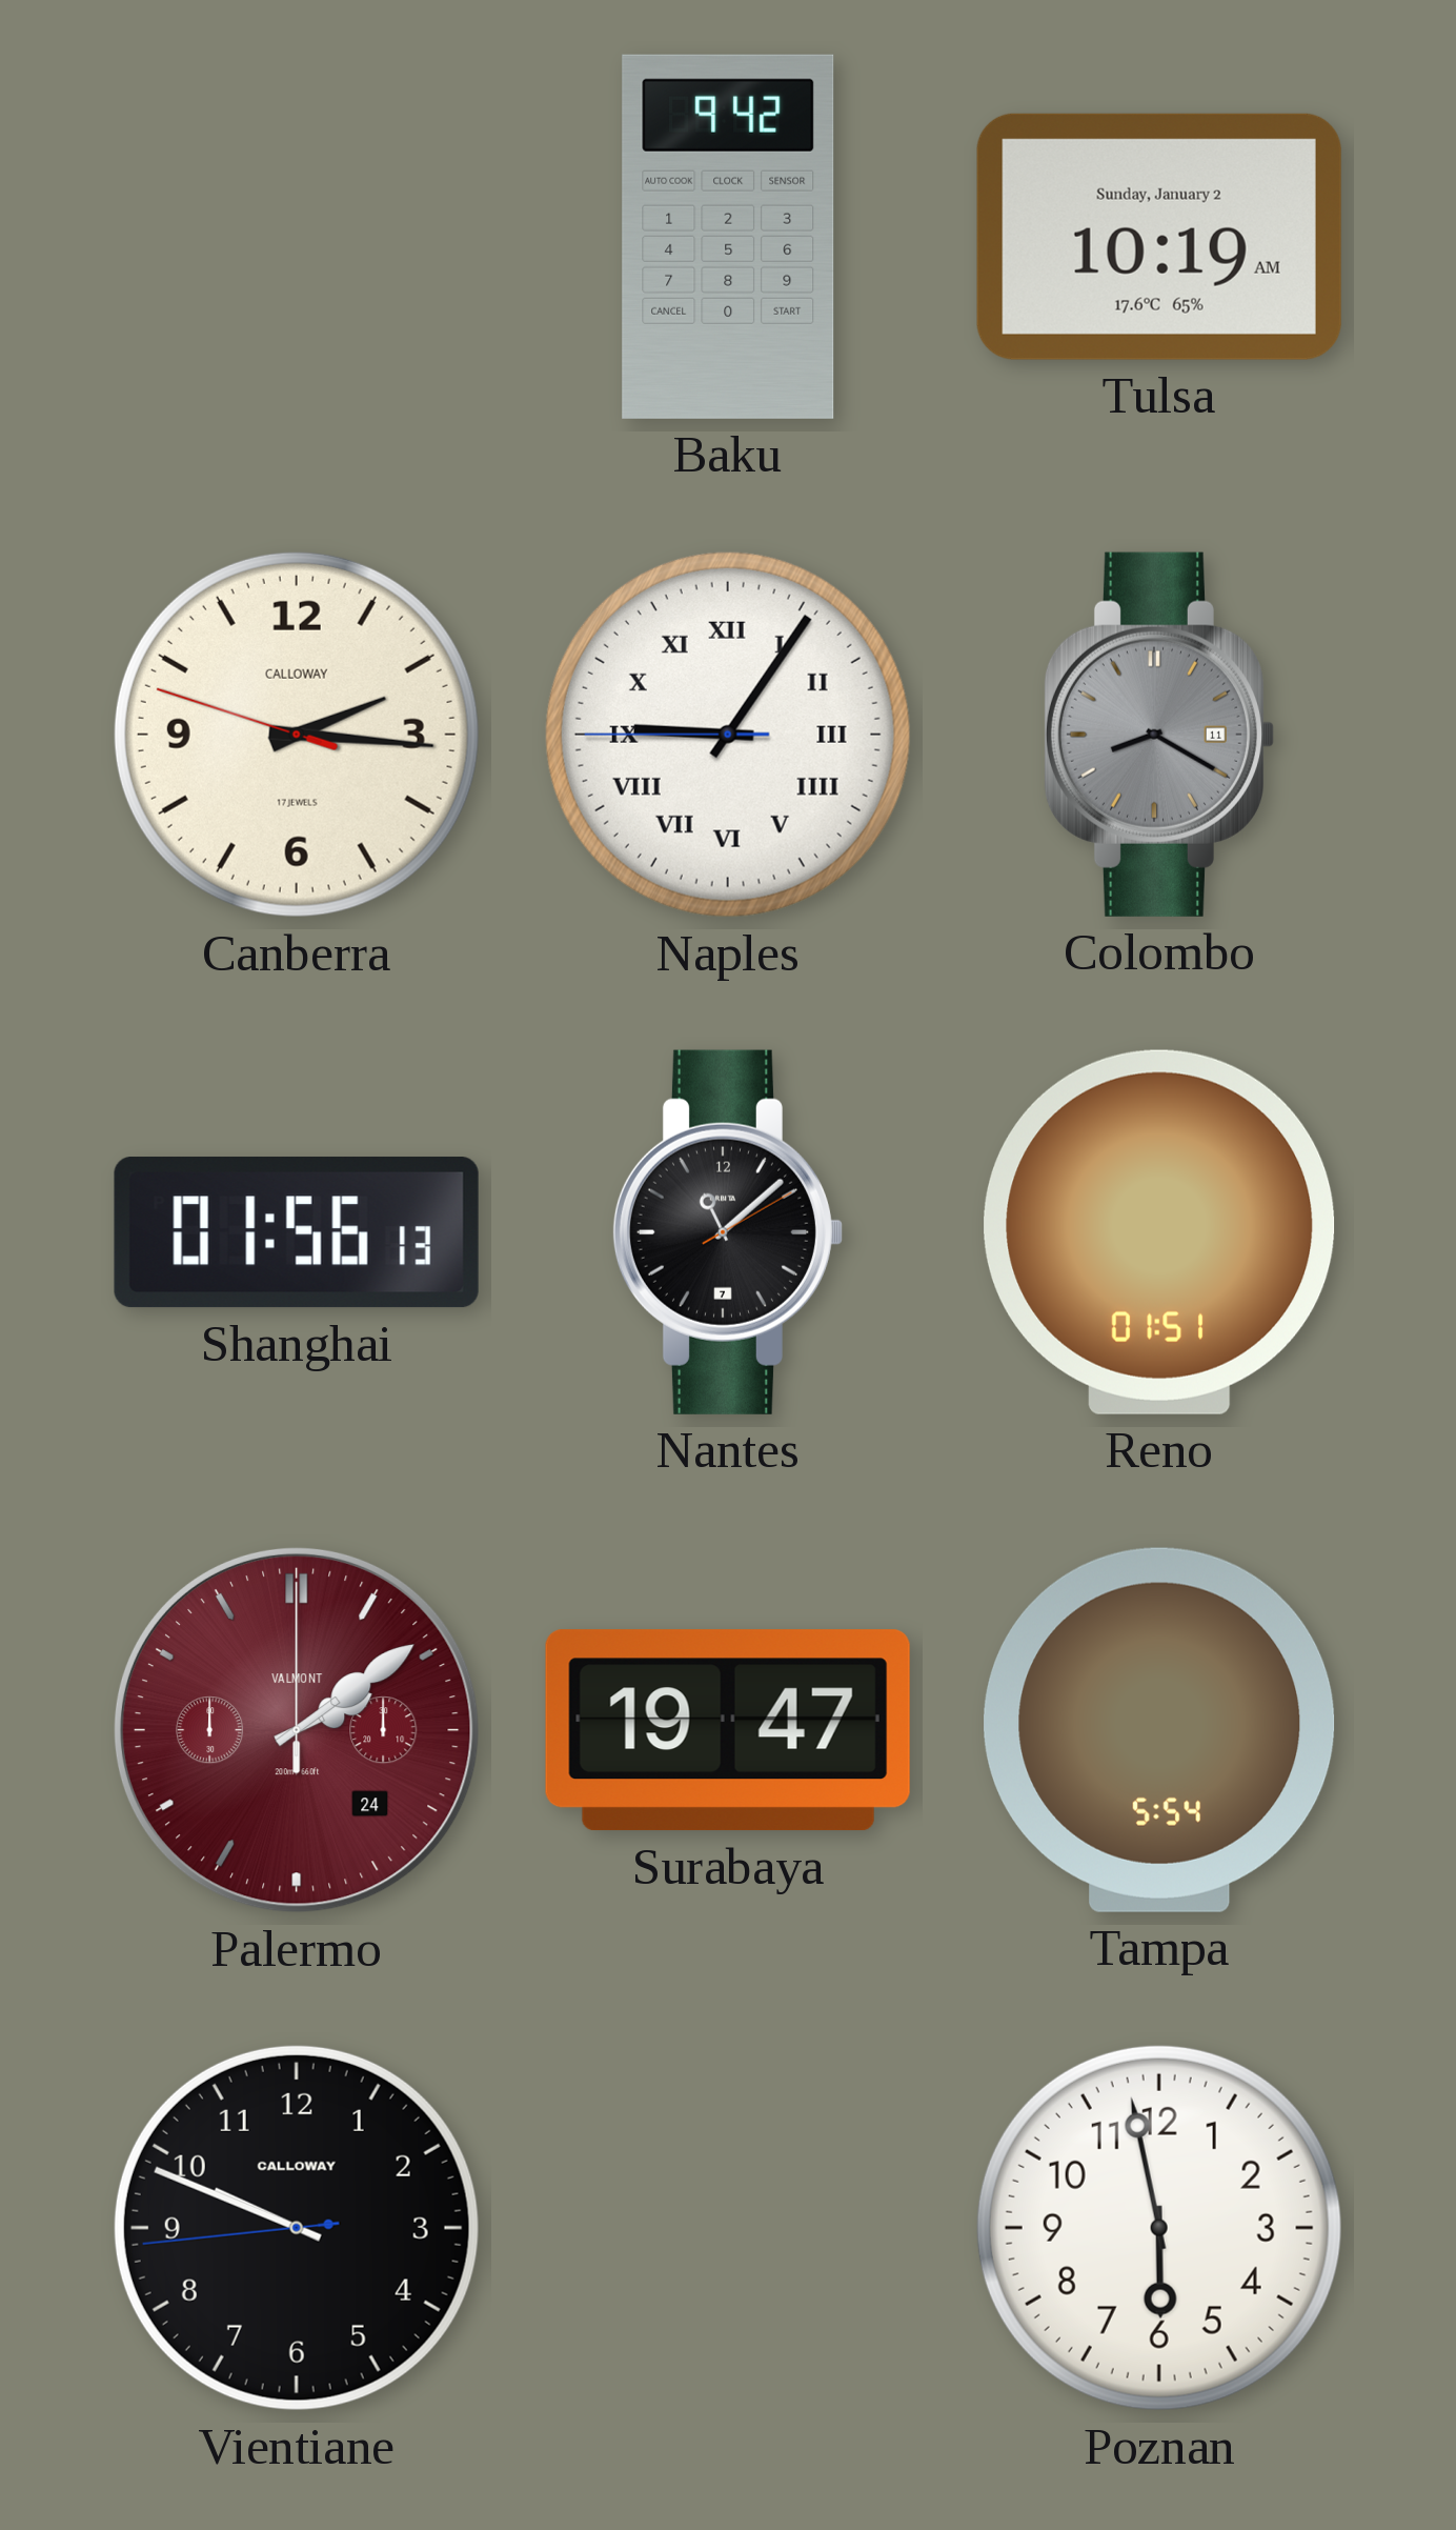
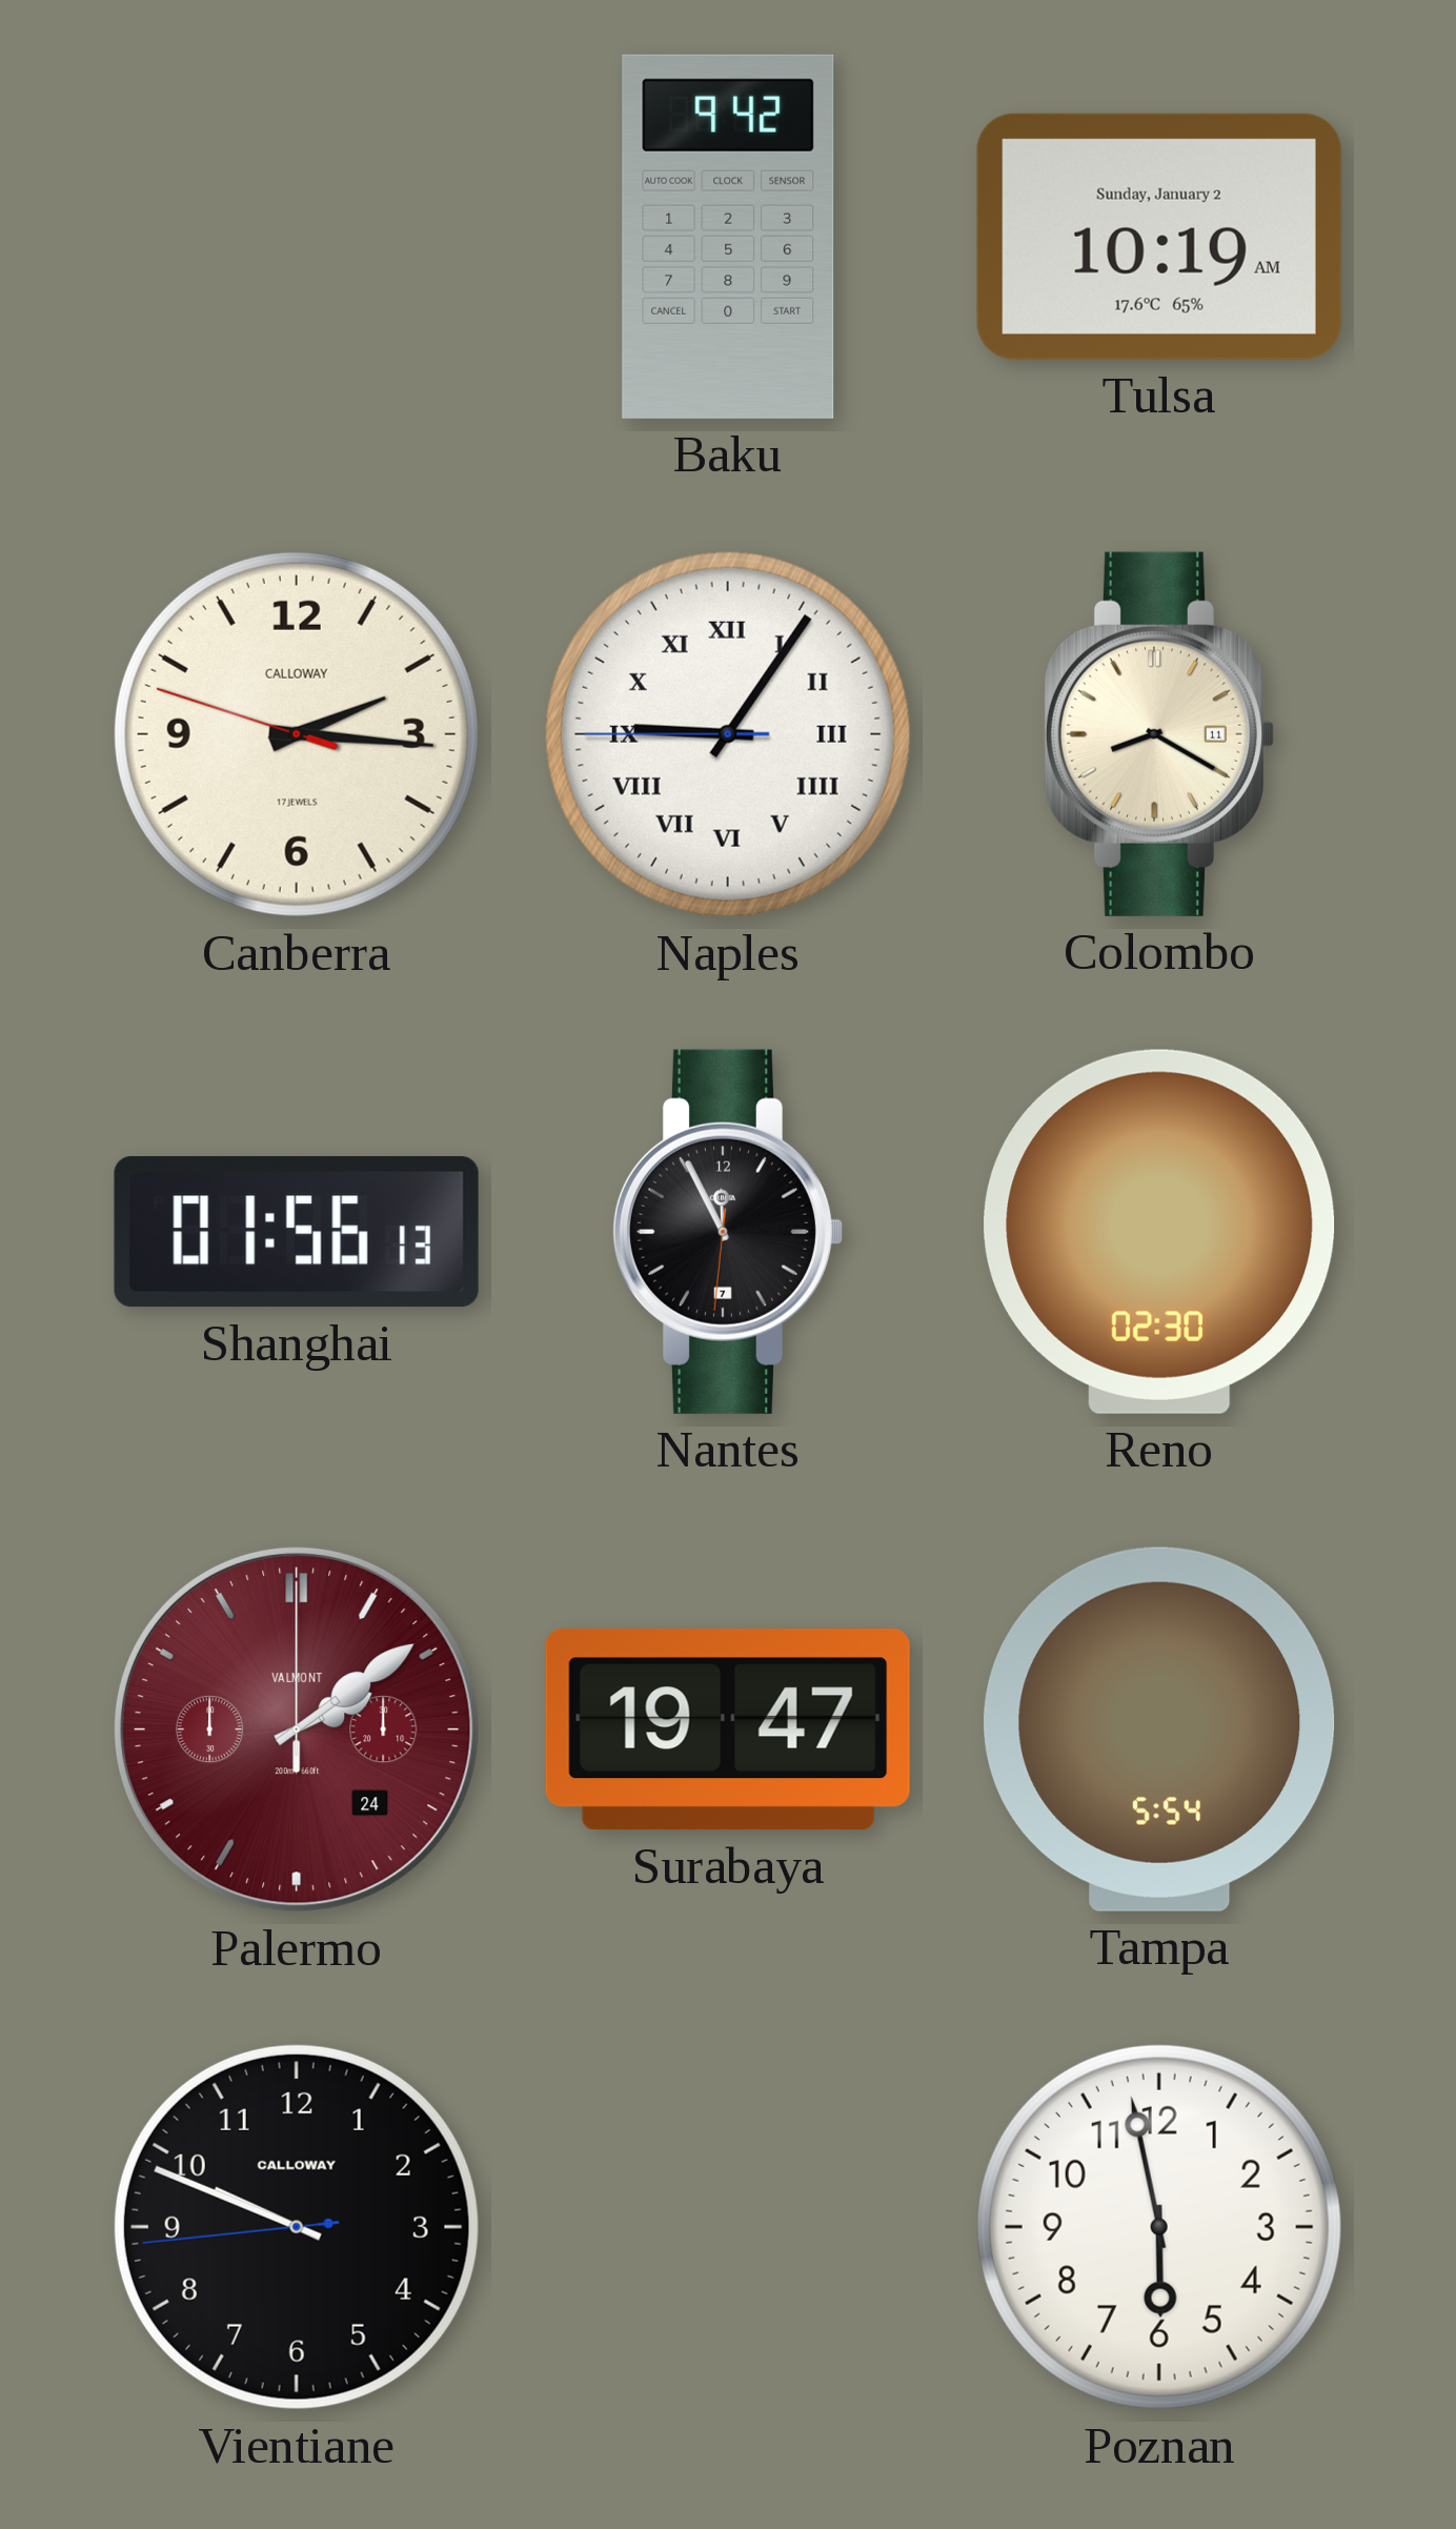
Colombo dial: grey -> cream
Nantes: 11:08 -> 11:55
Reno: 01:51 -> 02:30
